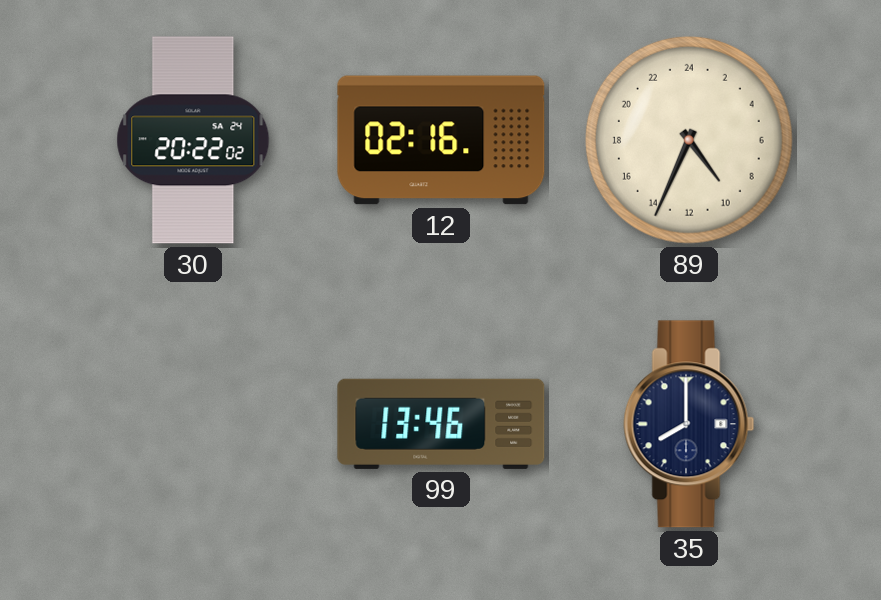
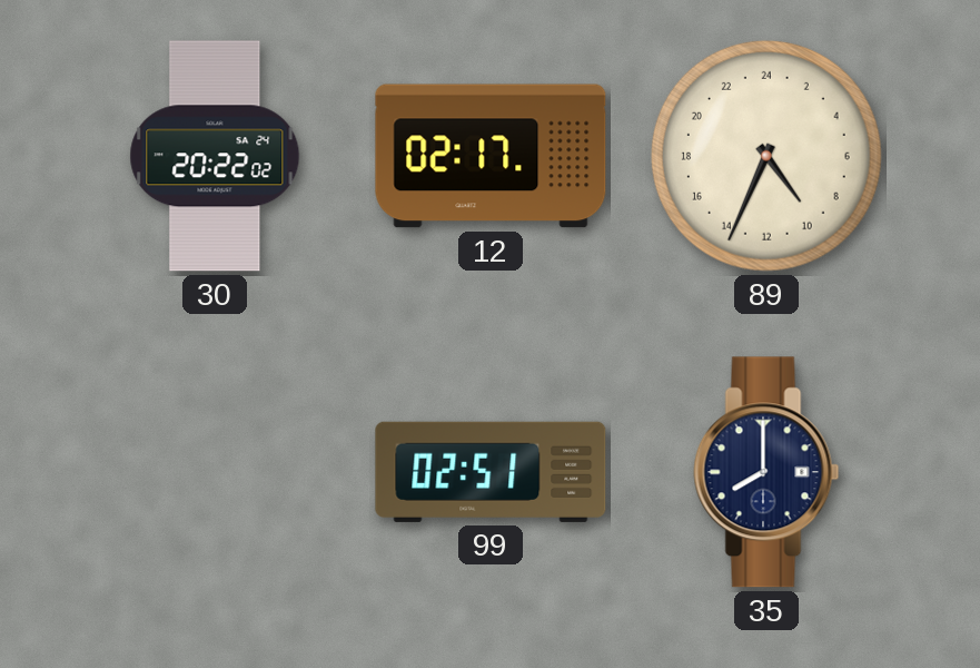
12: 02:16 -> 02:17
99: 13:46 -> 02:51
